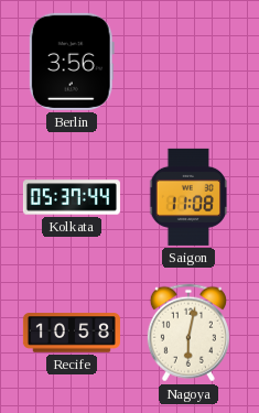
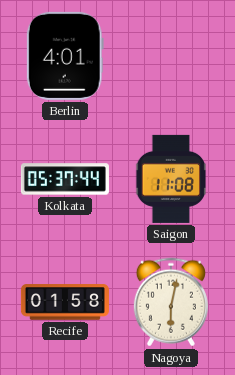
Berlin: 3:56 -> 4:01
Recife: 10:58 -> 01:58
